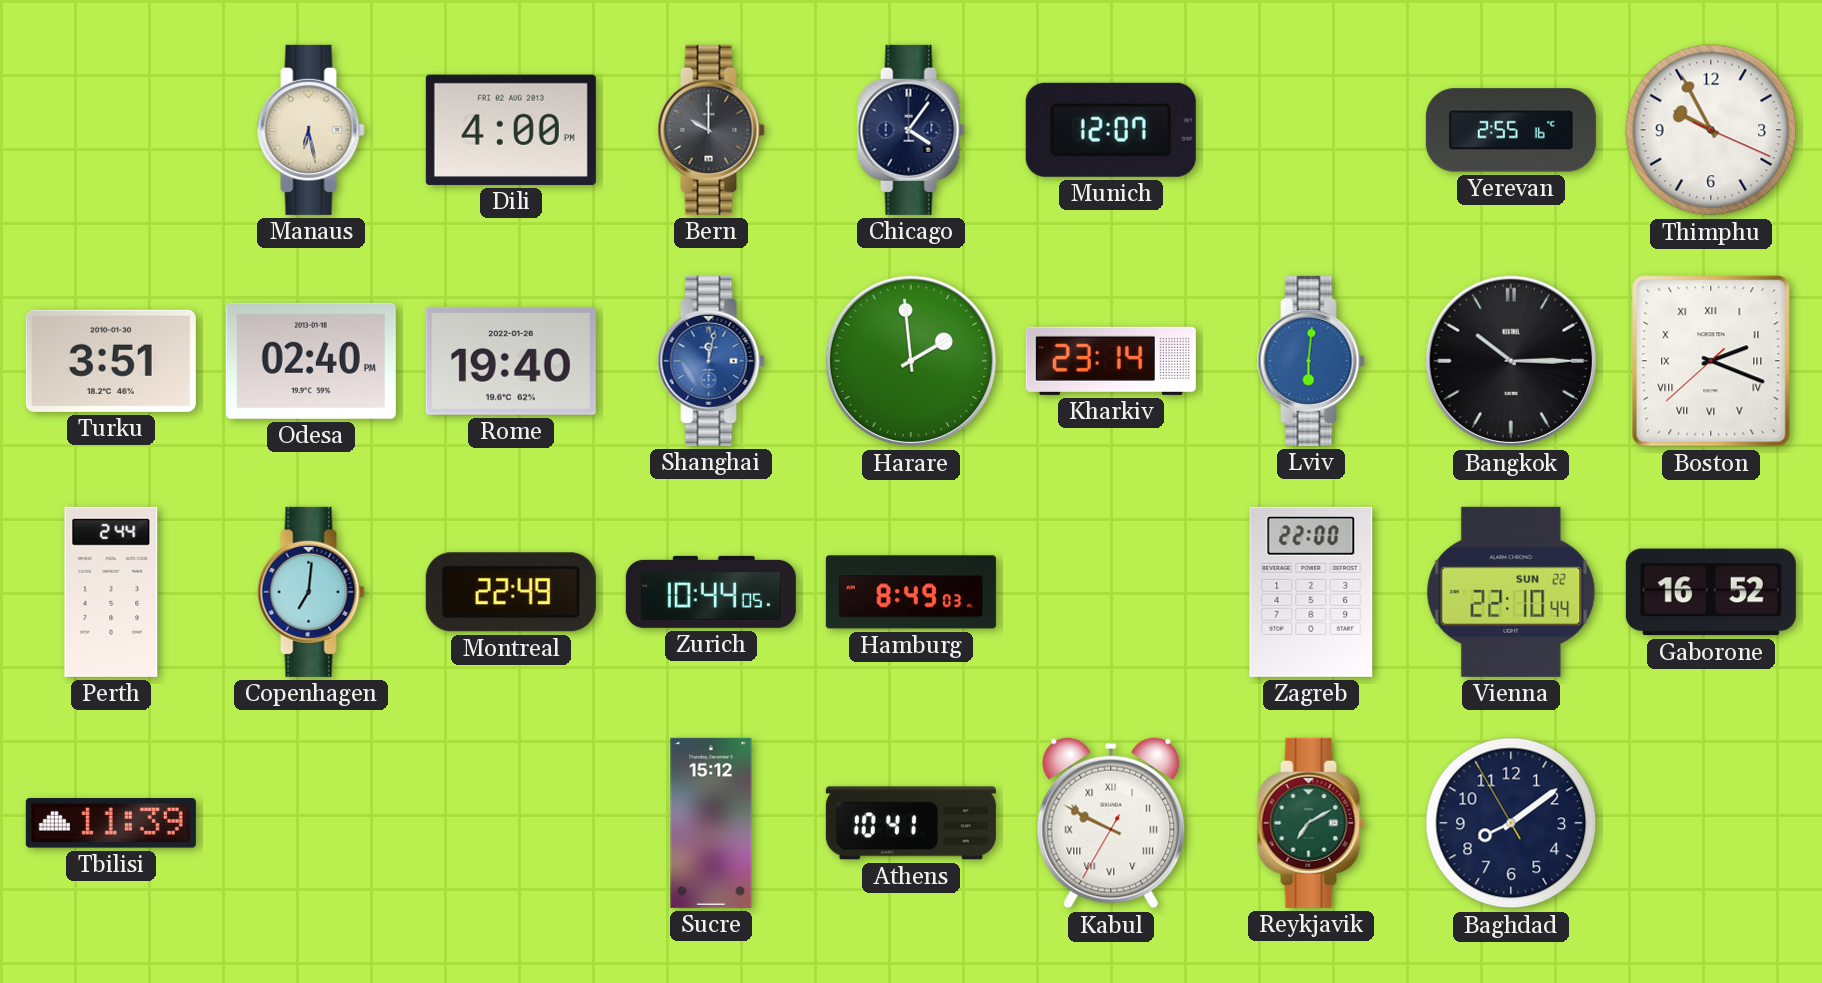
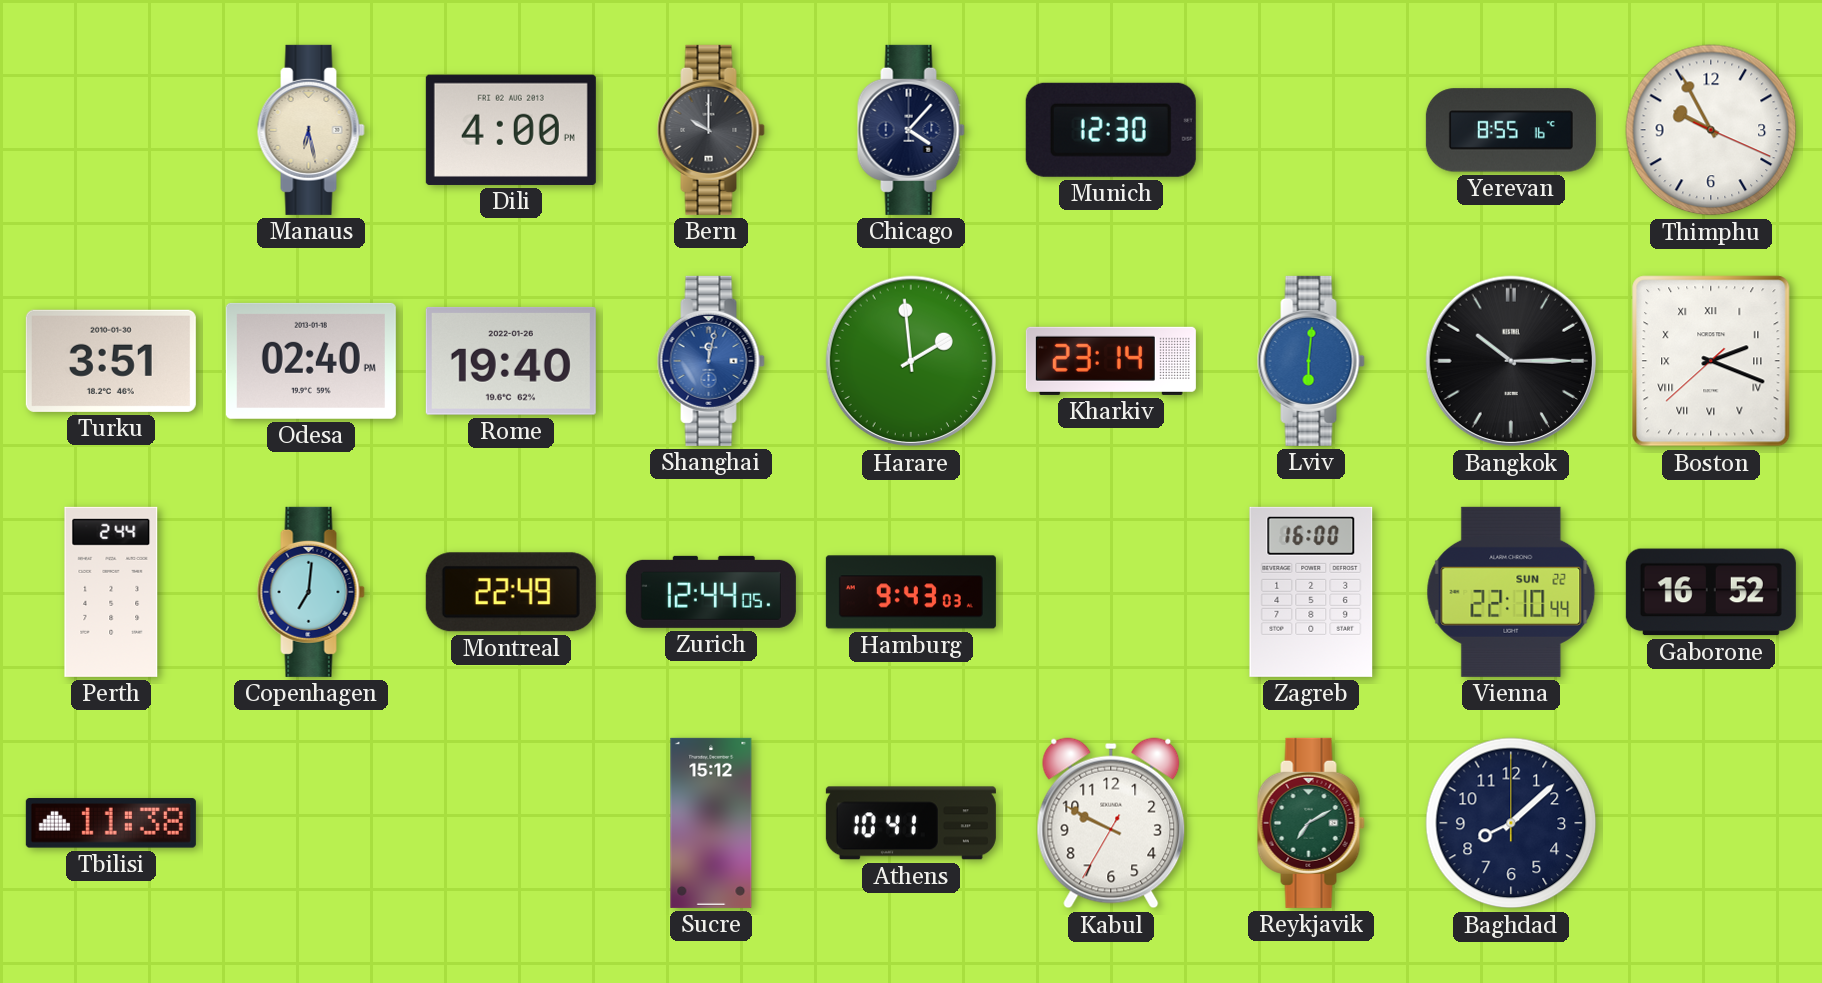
Chicago: 4:06 -> 4:07
Munich: 12:07 -> 12:30
Yerevan: 2:55 -> 8:55
Zurich: 10:44 -> 12:44
Hamburg: 8:49 -> 9:43
Zagreb: 22:00 -> 16:00
Tbilisi: 11:39 -> 11:38
Kabul numerals: Roman -> Arabic
Baghdad: 8:08:55 -> 8:08:00
